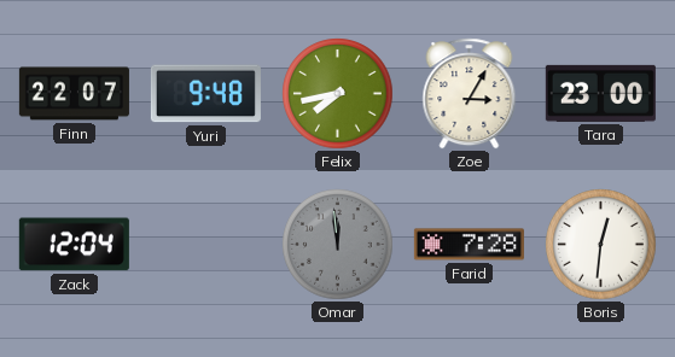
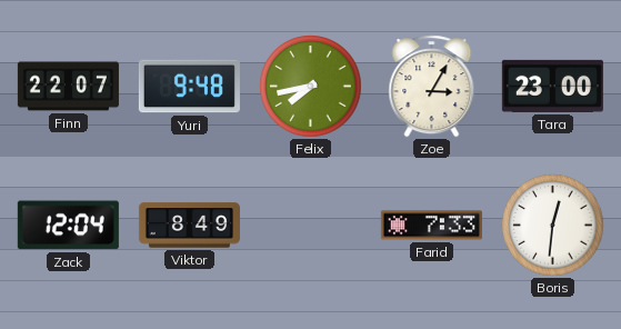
Viktor: none -> 8:49
Omar: 11:59 -> none
Farid: 7:28 -> 7:33
